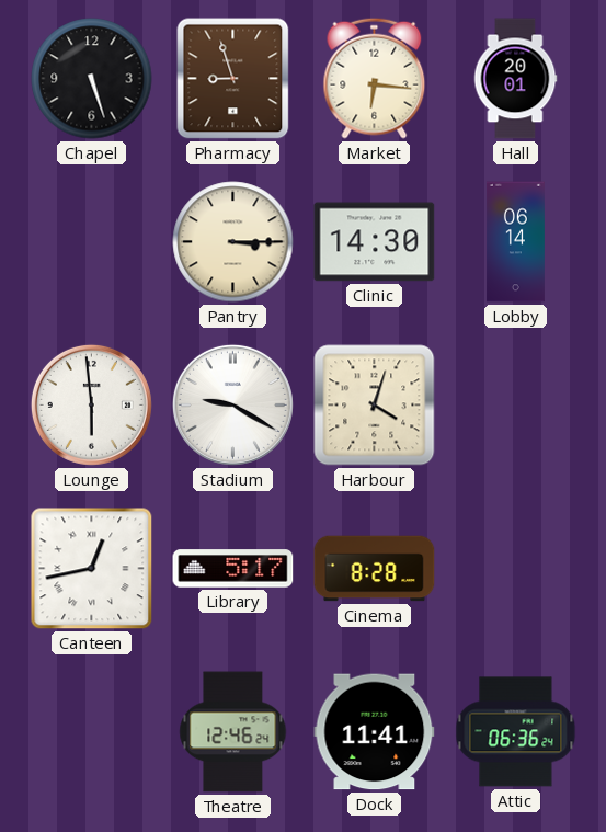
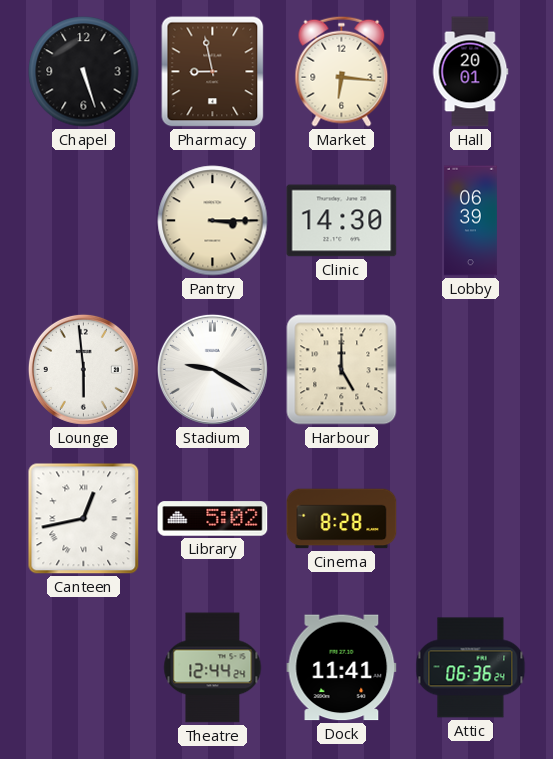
Pharmacy: 8:57 -> 8:58
Lobby: 06:14 -> 06:39
Harbour: 4:03 -> 5:00
Library: 5:17 -> 5:02
Theatre: 12:46 -> 12:44
